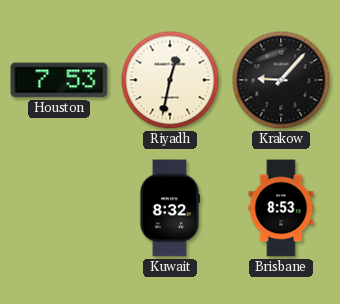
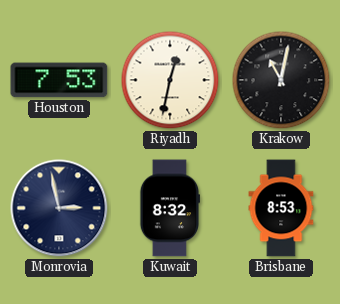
Krakow: 9:07 -> 11:02
Monrovia: none -> 2:58
